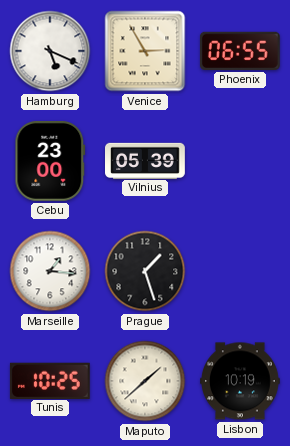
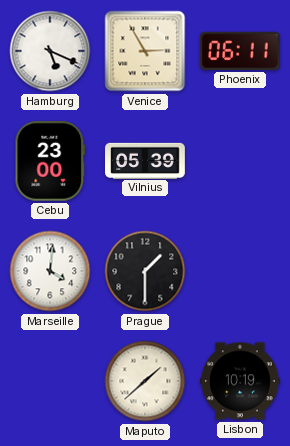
Phoenix: 06:55 -> 06:11
Marseille: 1:16 -> 4:01
Prague: 1:27 -> 1:30
Tunis: 10:25 -> none
